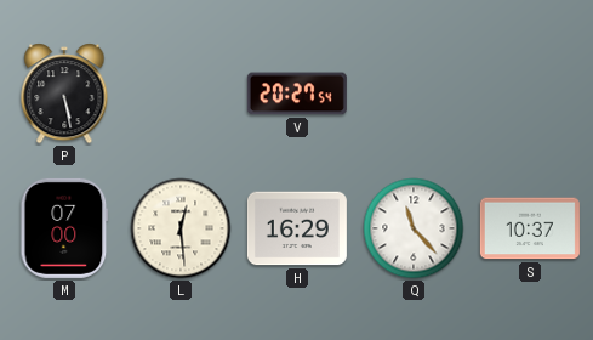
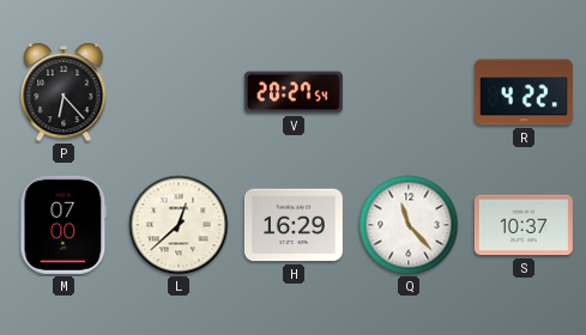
P: 5:28 -> 6:23
R: none -> 4:22
L: 12:29 -> 12:38
